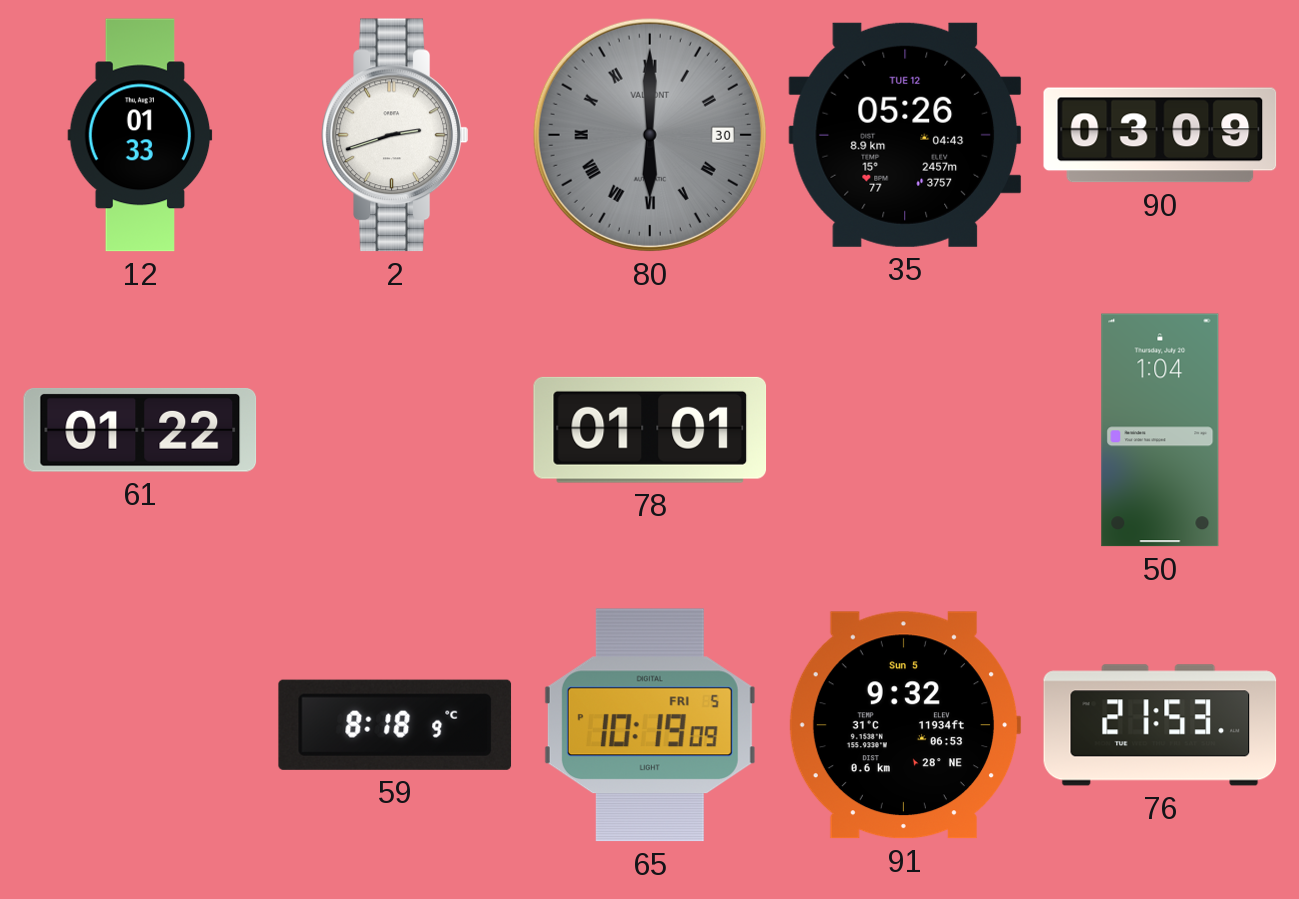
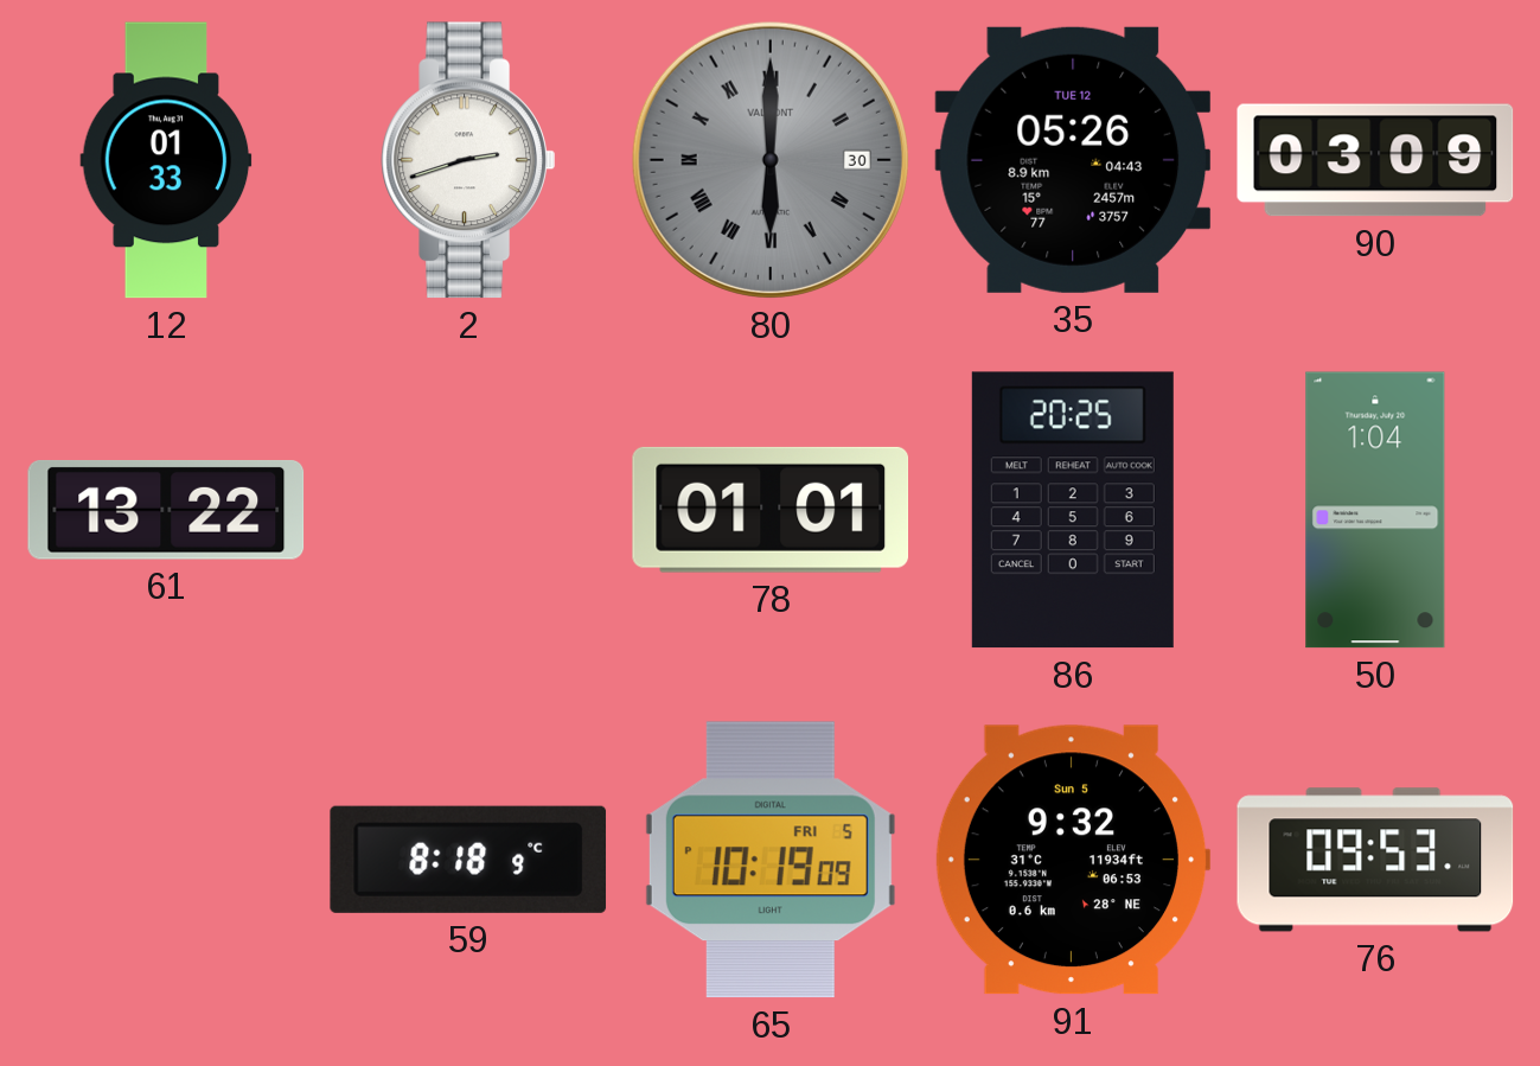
61: 01:22 -> 13:22
86: none -> 20:25
76: 21:53 -> 09:53
